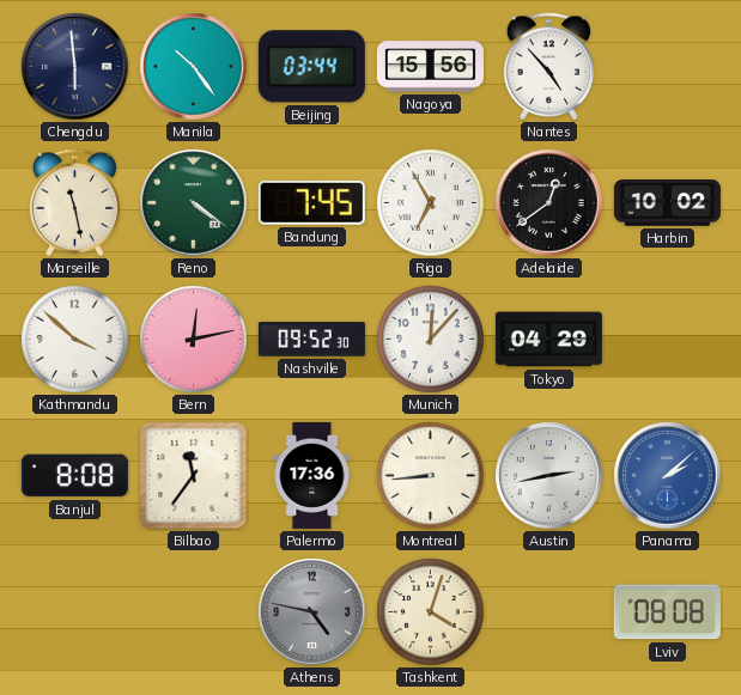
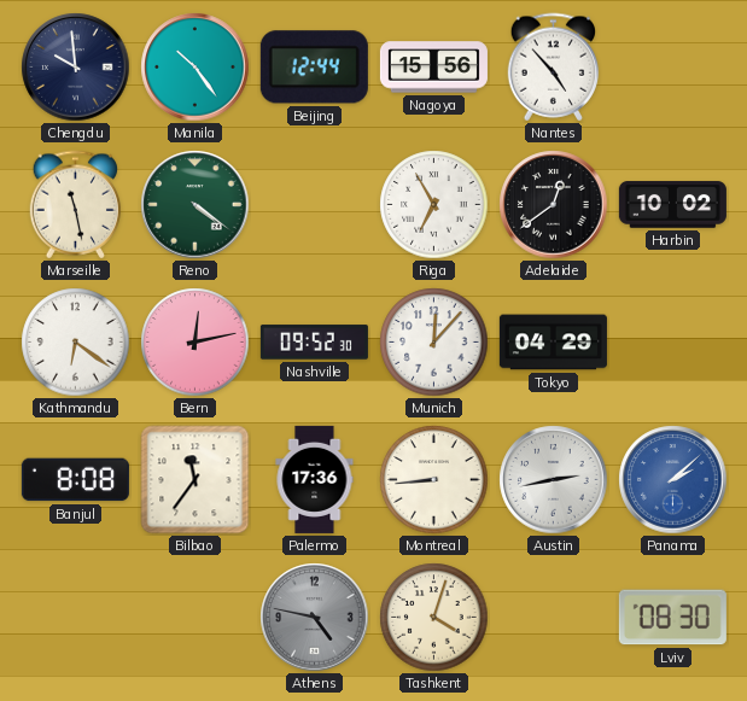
Chengdu: 5:59 -> 9:59
Beijing: 03:44 -> 12:44
Bandung: 7:45 -> none
Kathmandu: 3:52 -> 6:21
Lviv: 08:08 -> 08:30
